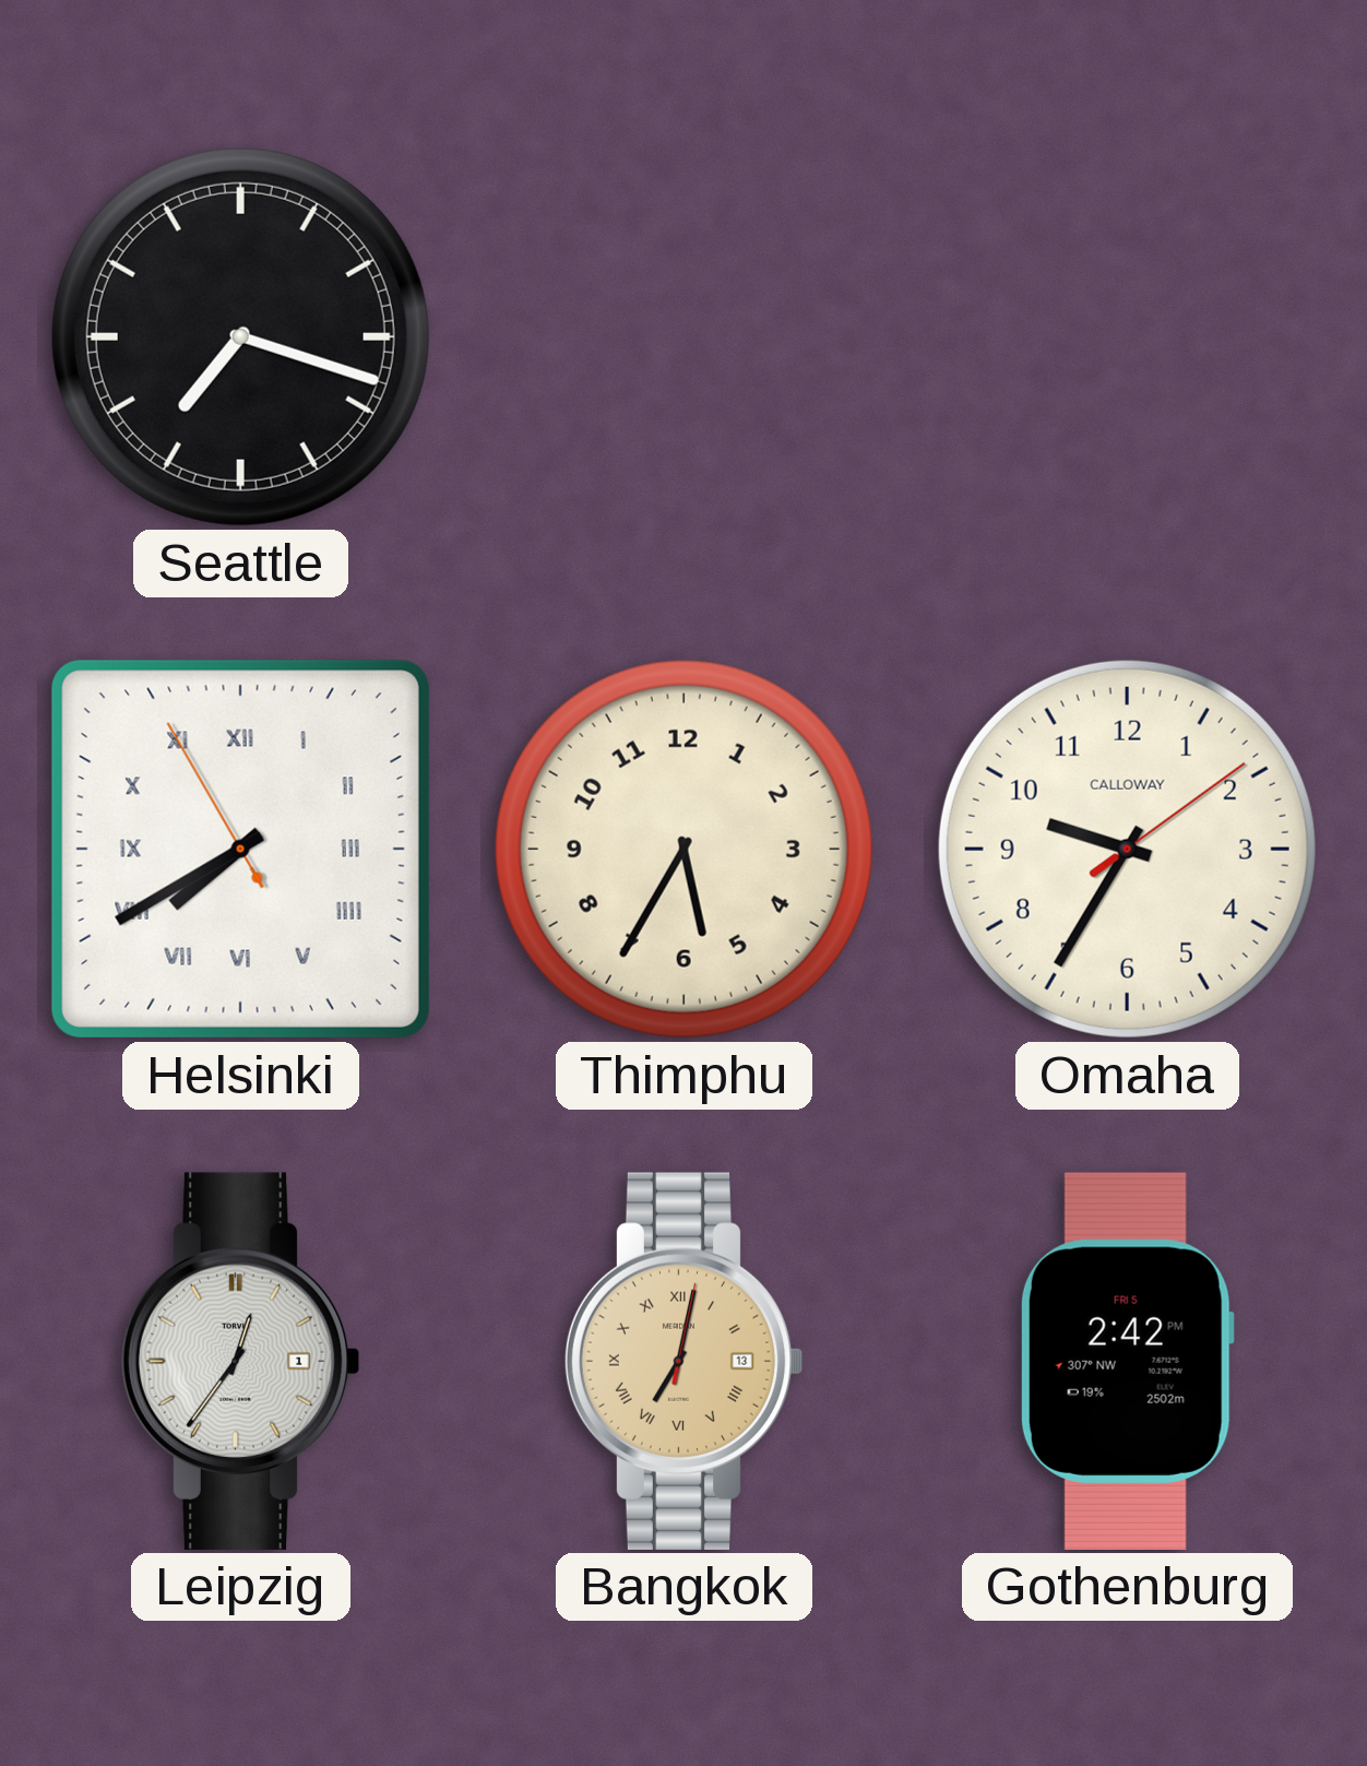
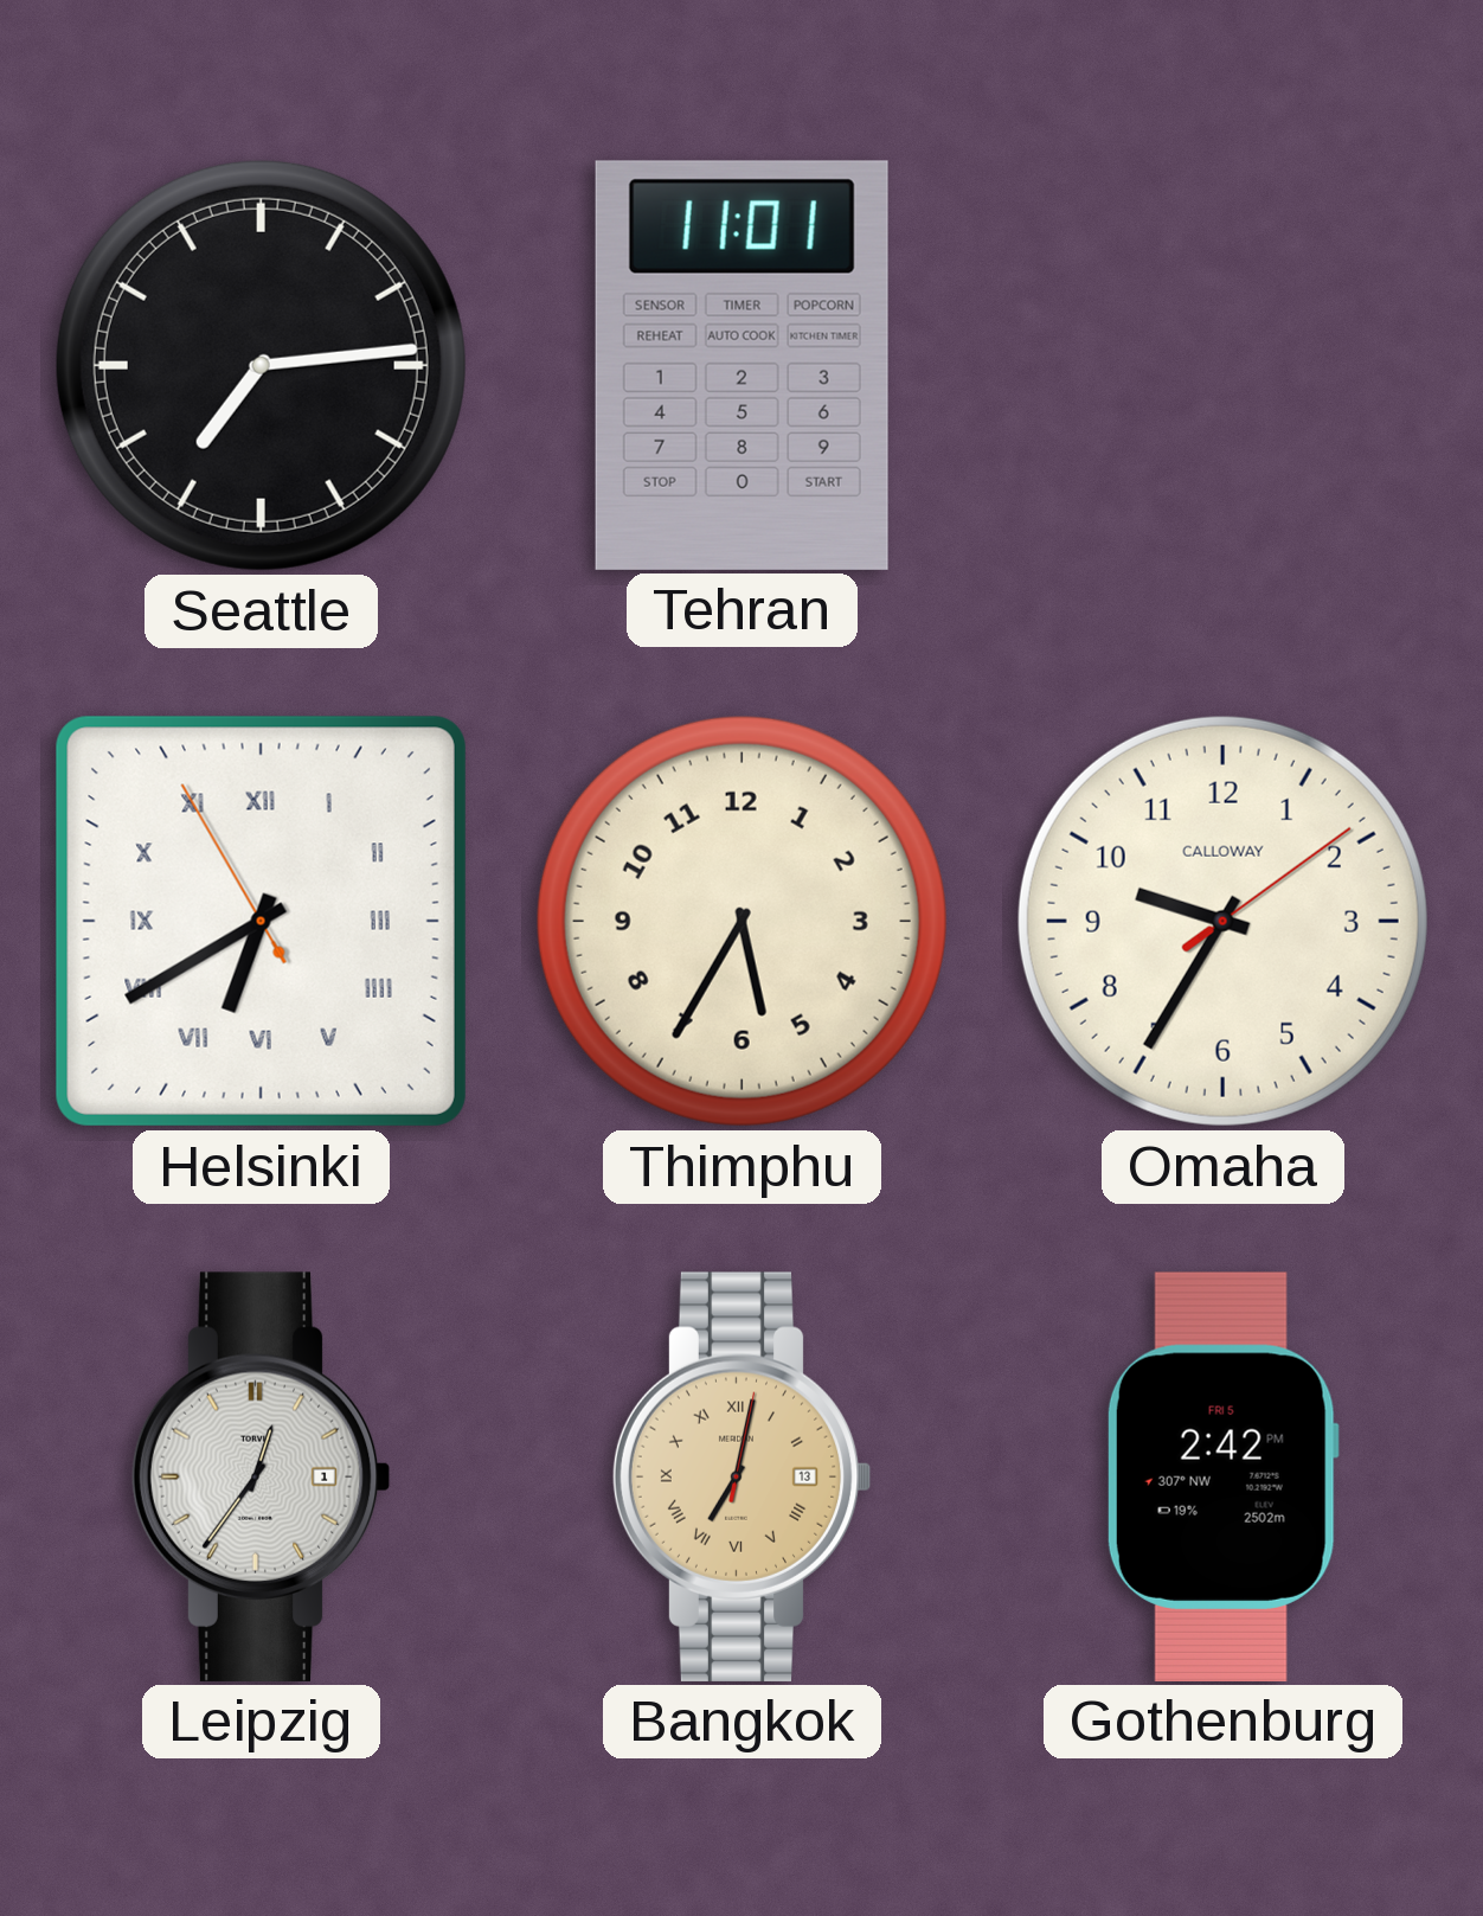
Seattle: 7:18 -> 7:14
Tehran: none -> 11:01
Helsinki: 7:39 -> 6:39
